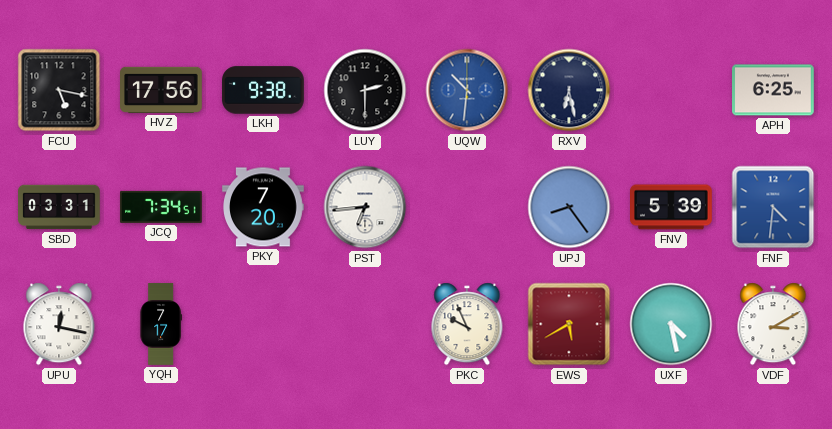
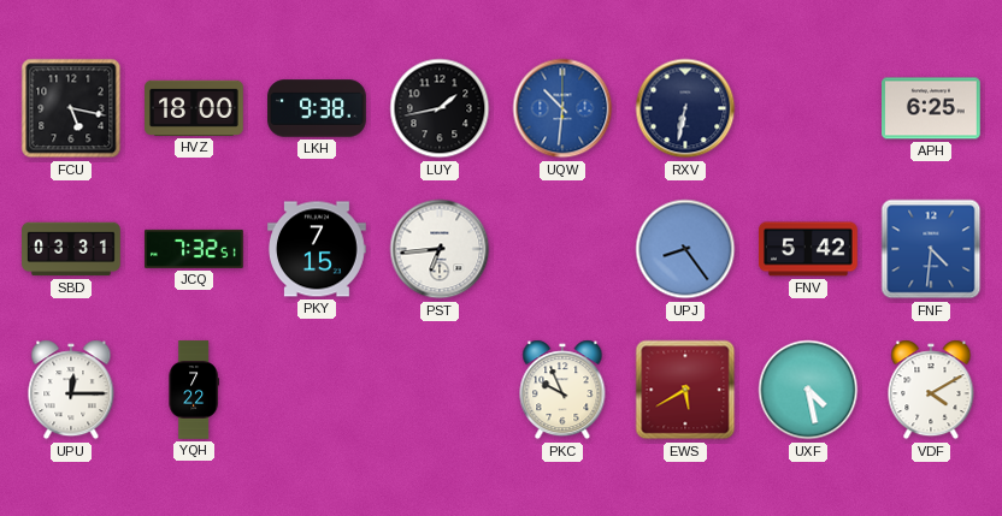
HVZ: 17:56 -> 18:00
LUY: 2:30 -> 1:43
RXV: 6:28 -> 6:32
JCQ: 7:34 -> 7:32
PKY: 7:20 -> 7:15
FNV: 5:39 -> 5:42
UPU: 12:17 -> 12:15
YQH: 7:17 -> 7:22
VDF: 3:10 -> 4:10
